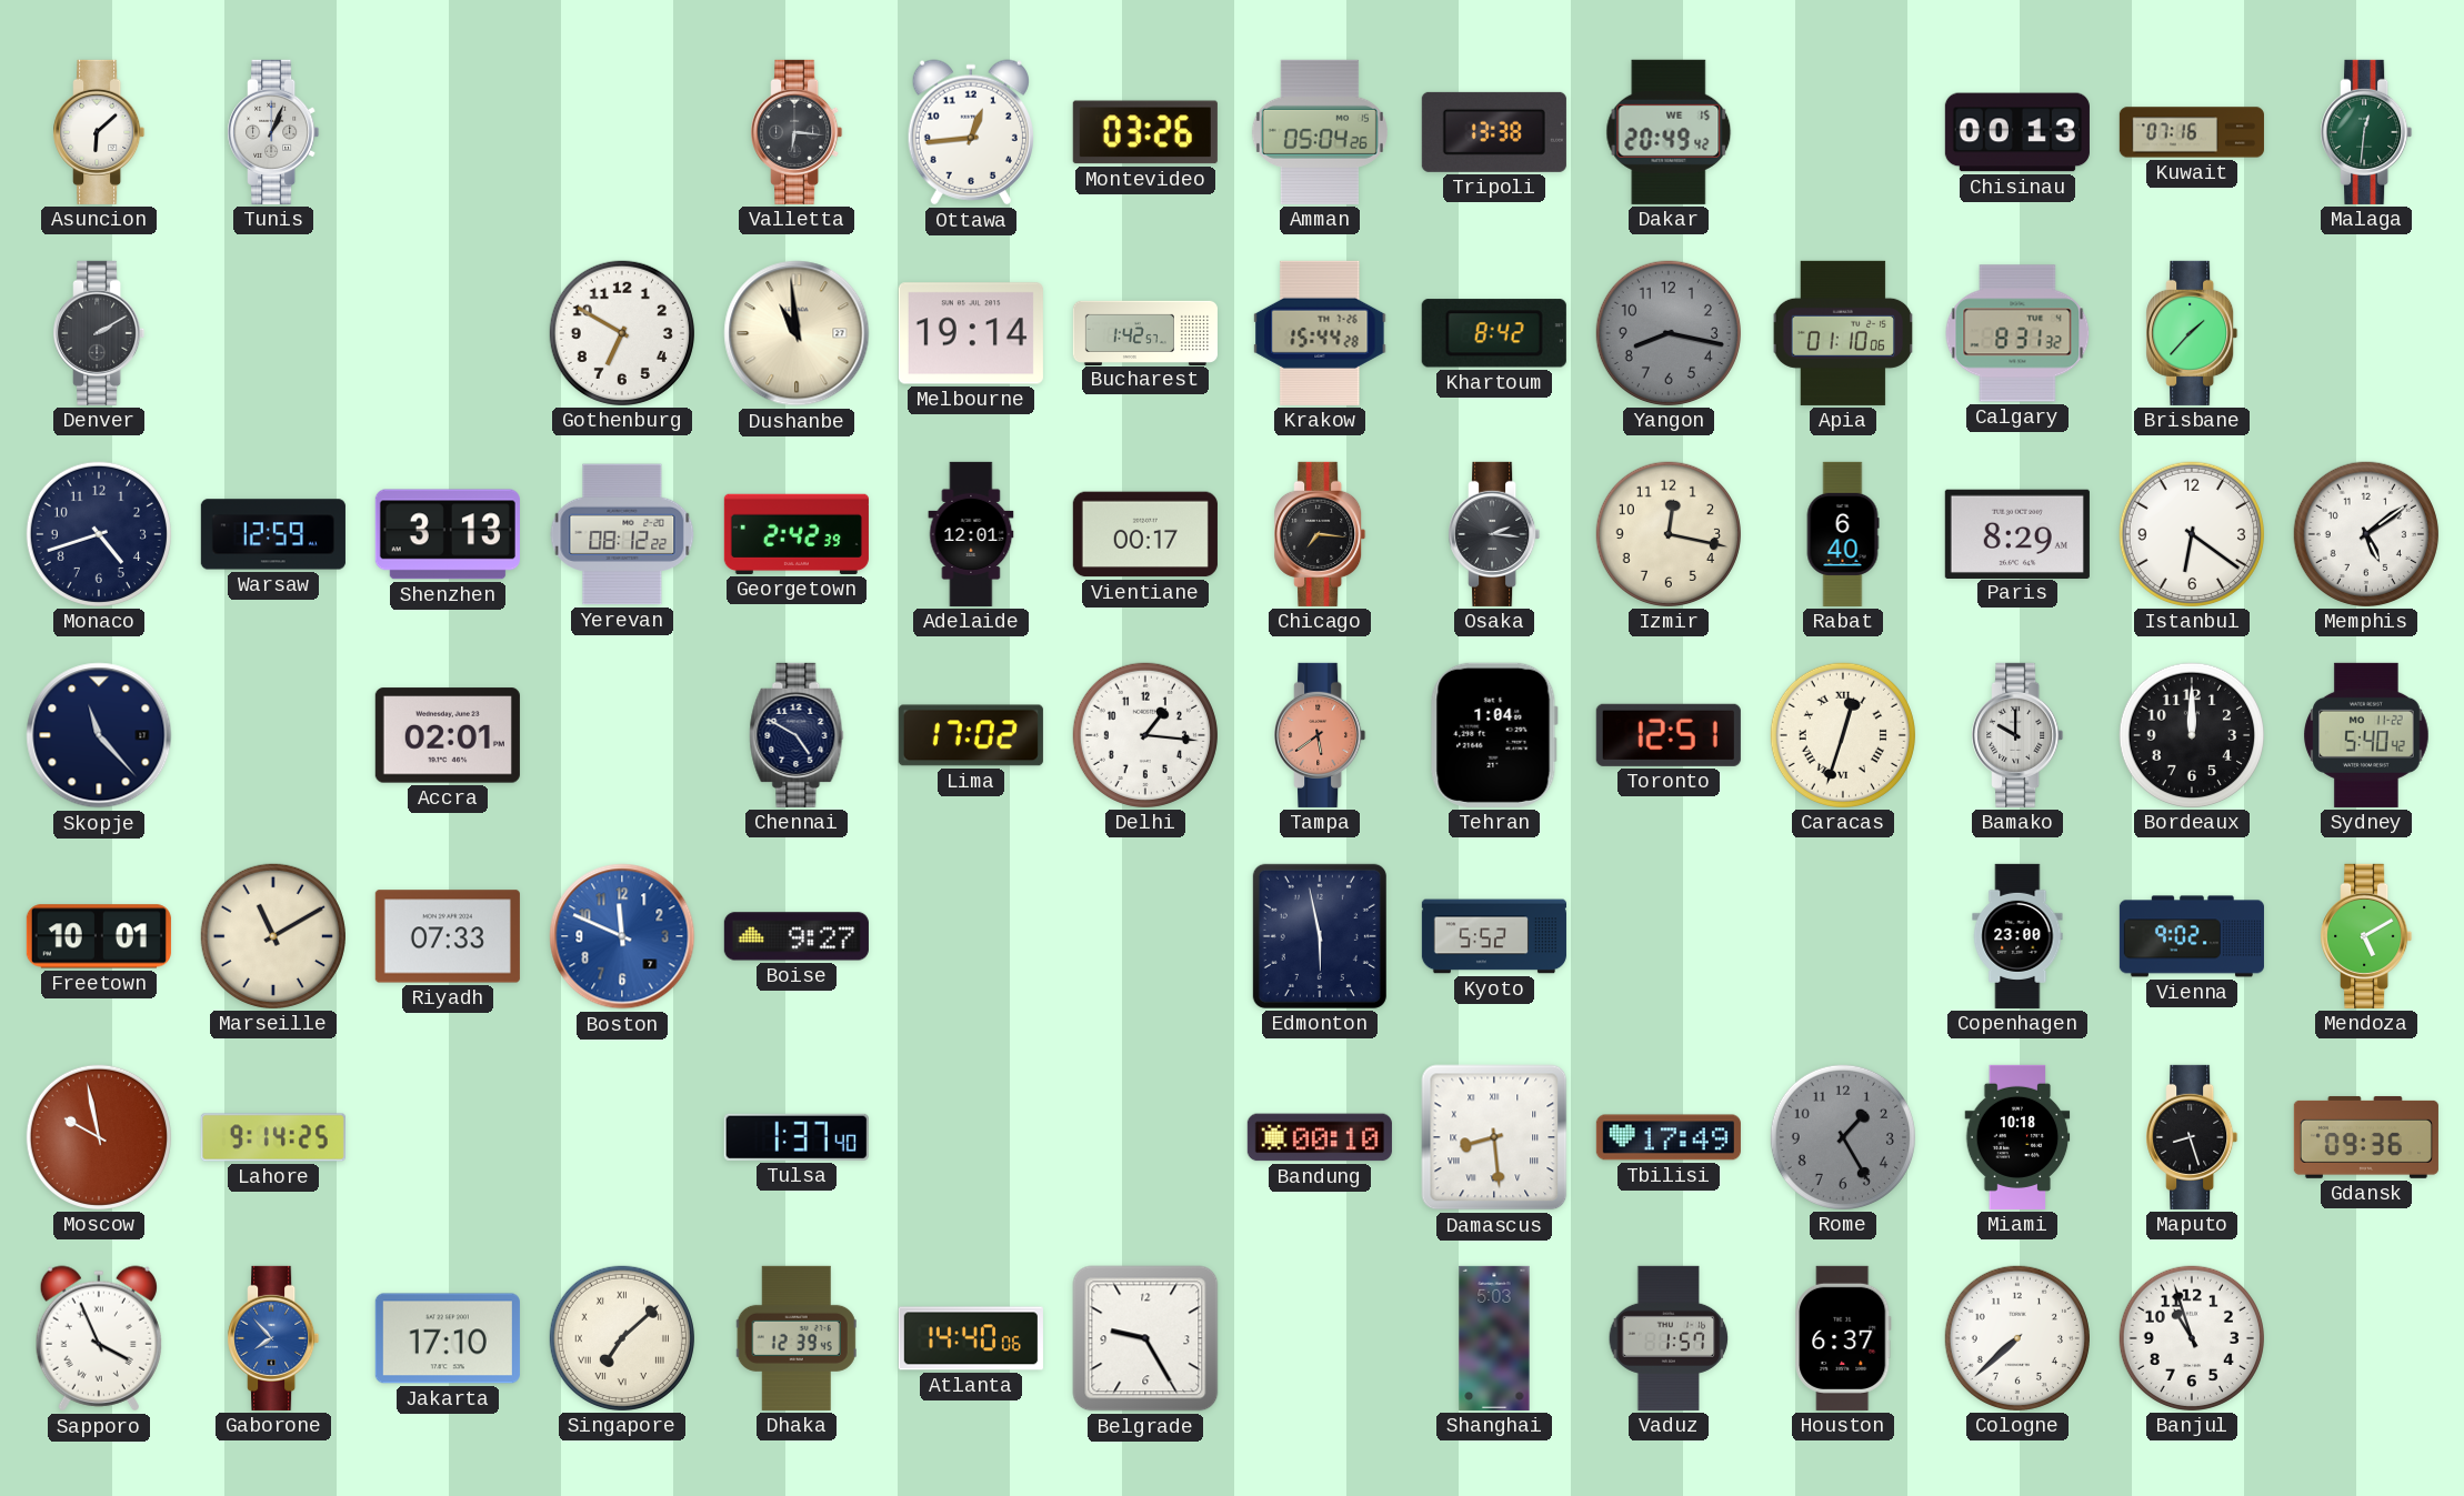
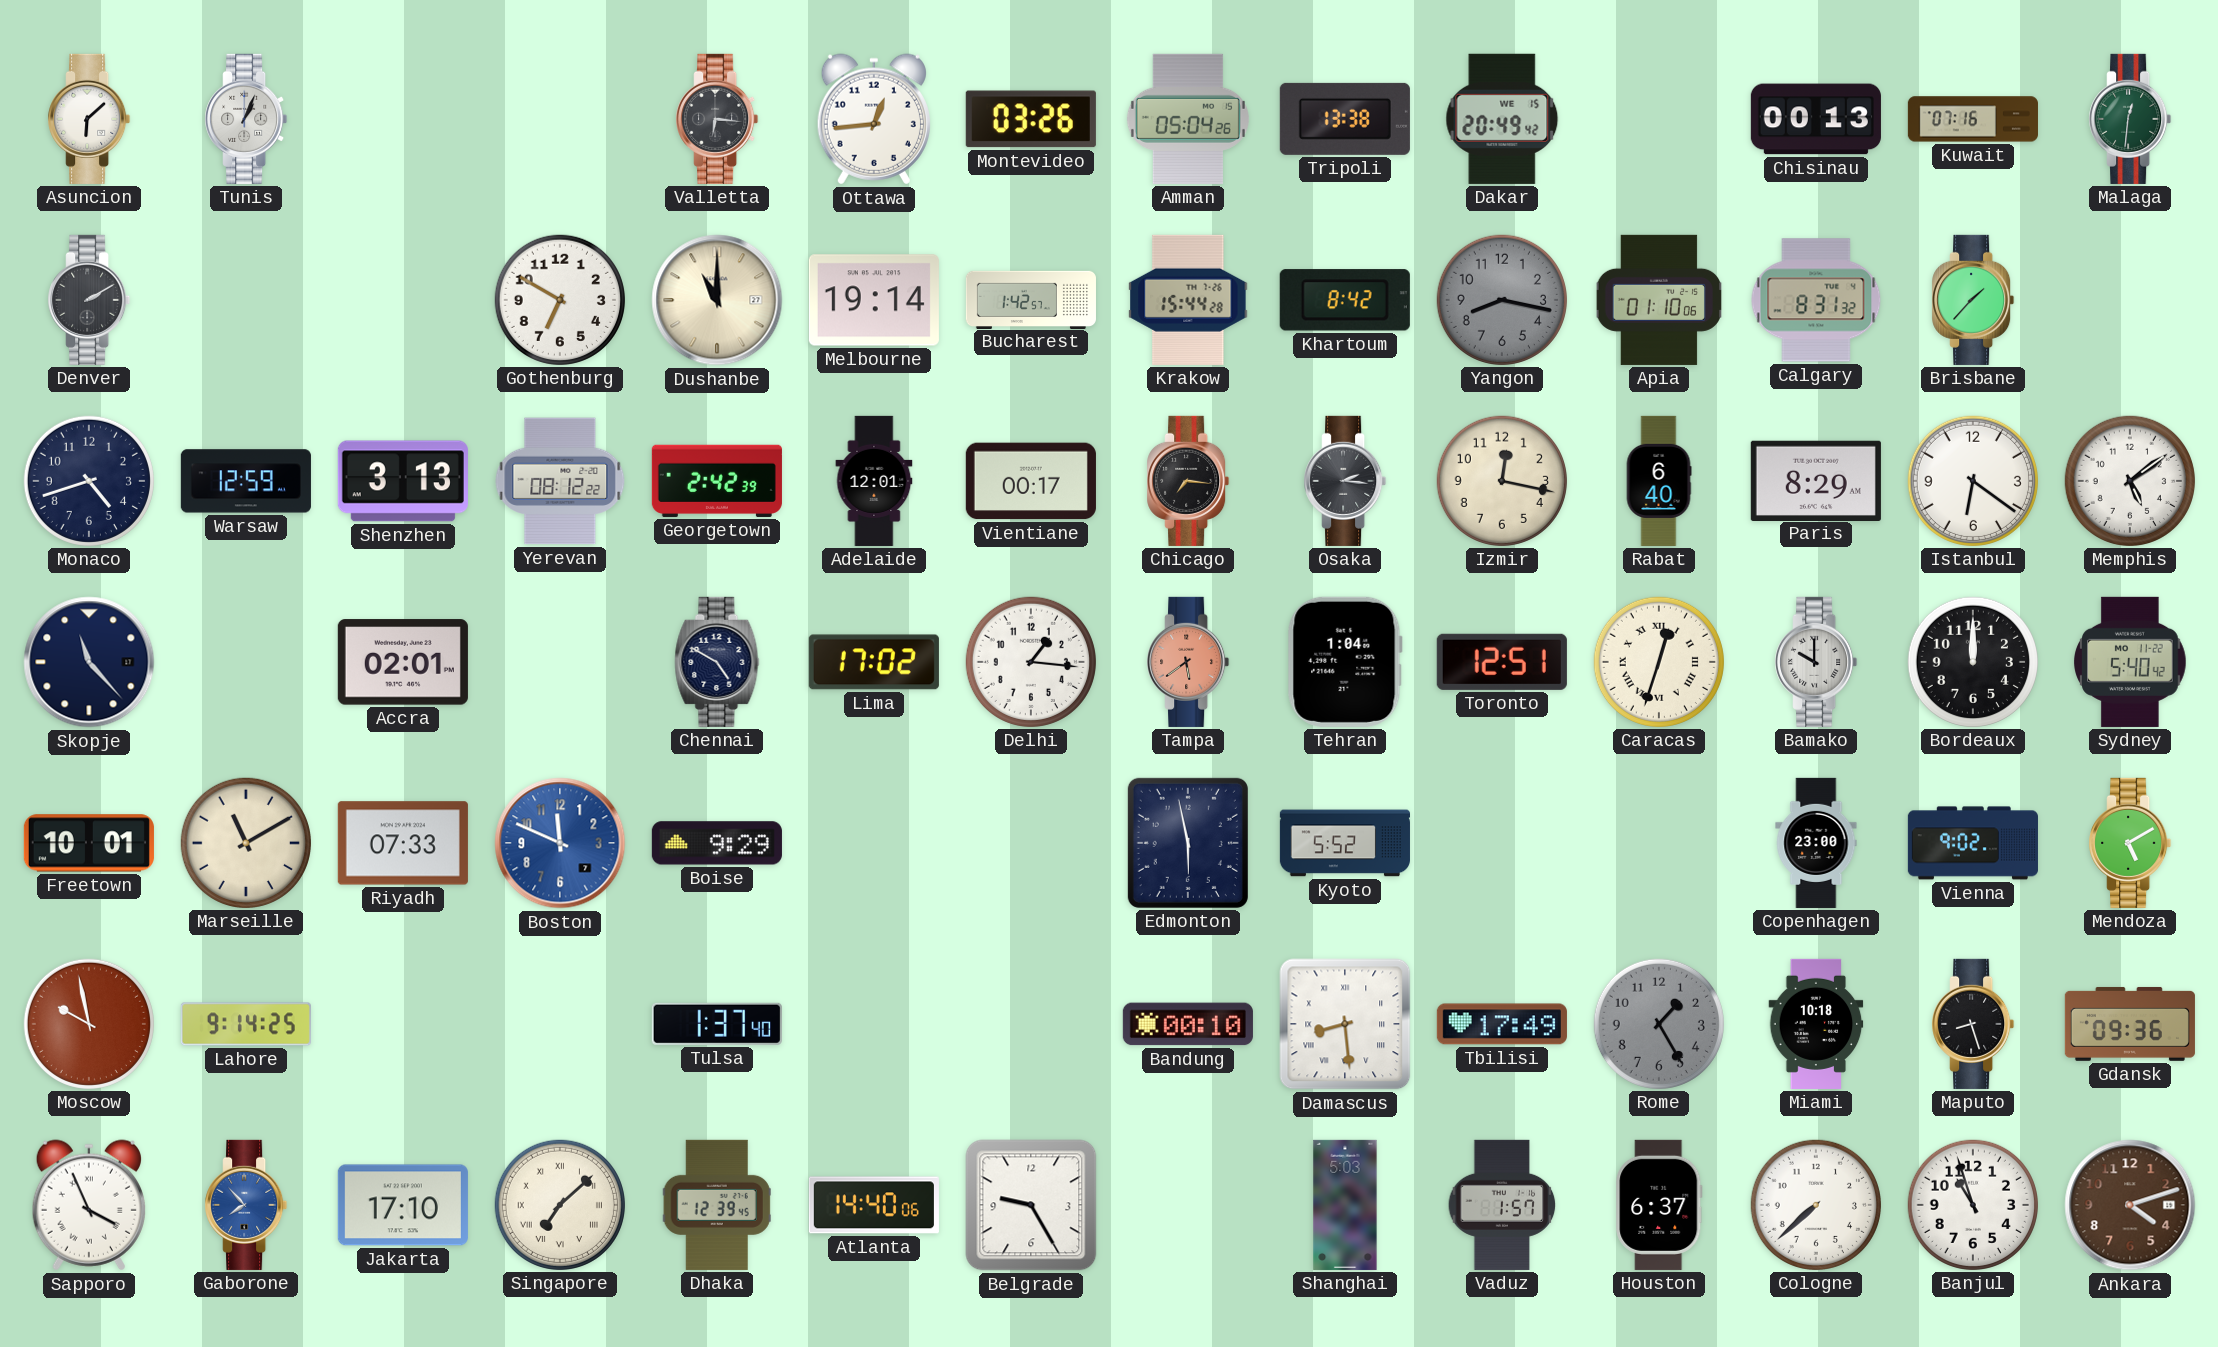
Dushanbe: 10:59 -> 11:00
Boise: 9:27 -> 9:29
Ankara: none -> 4:12
